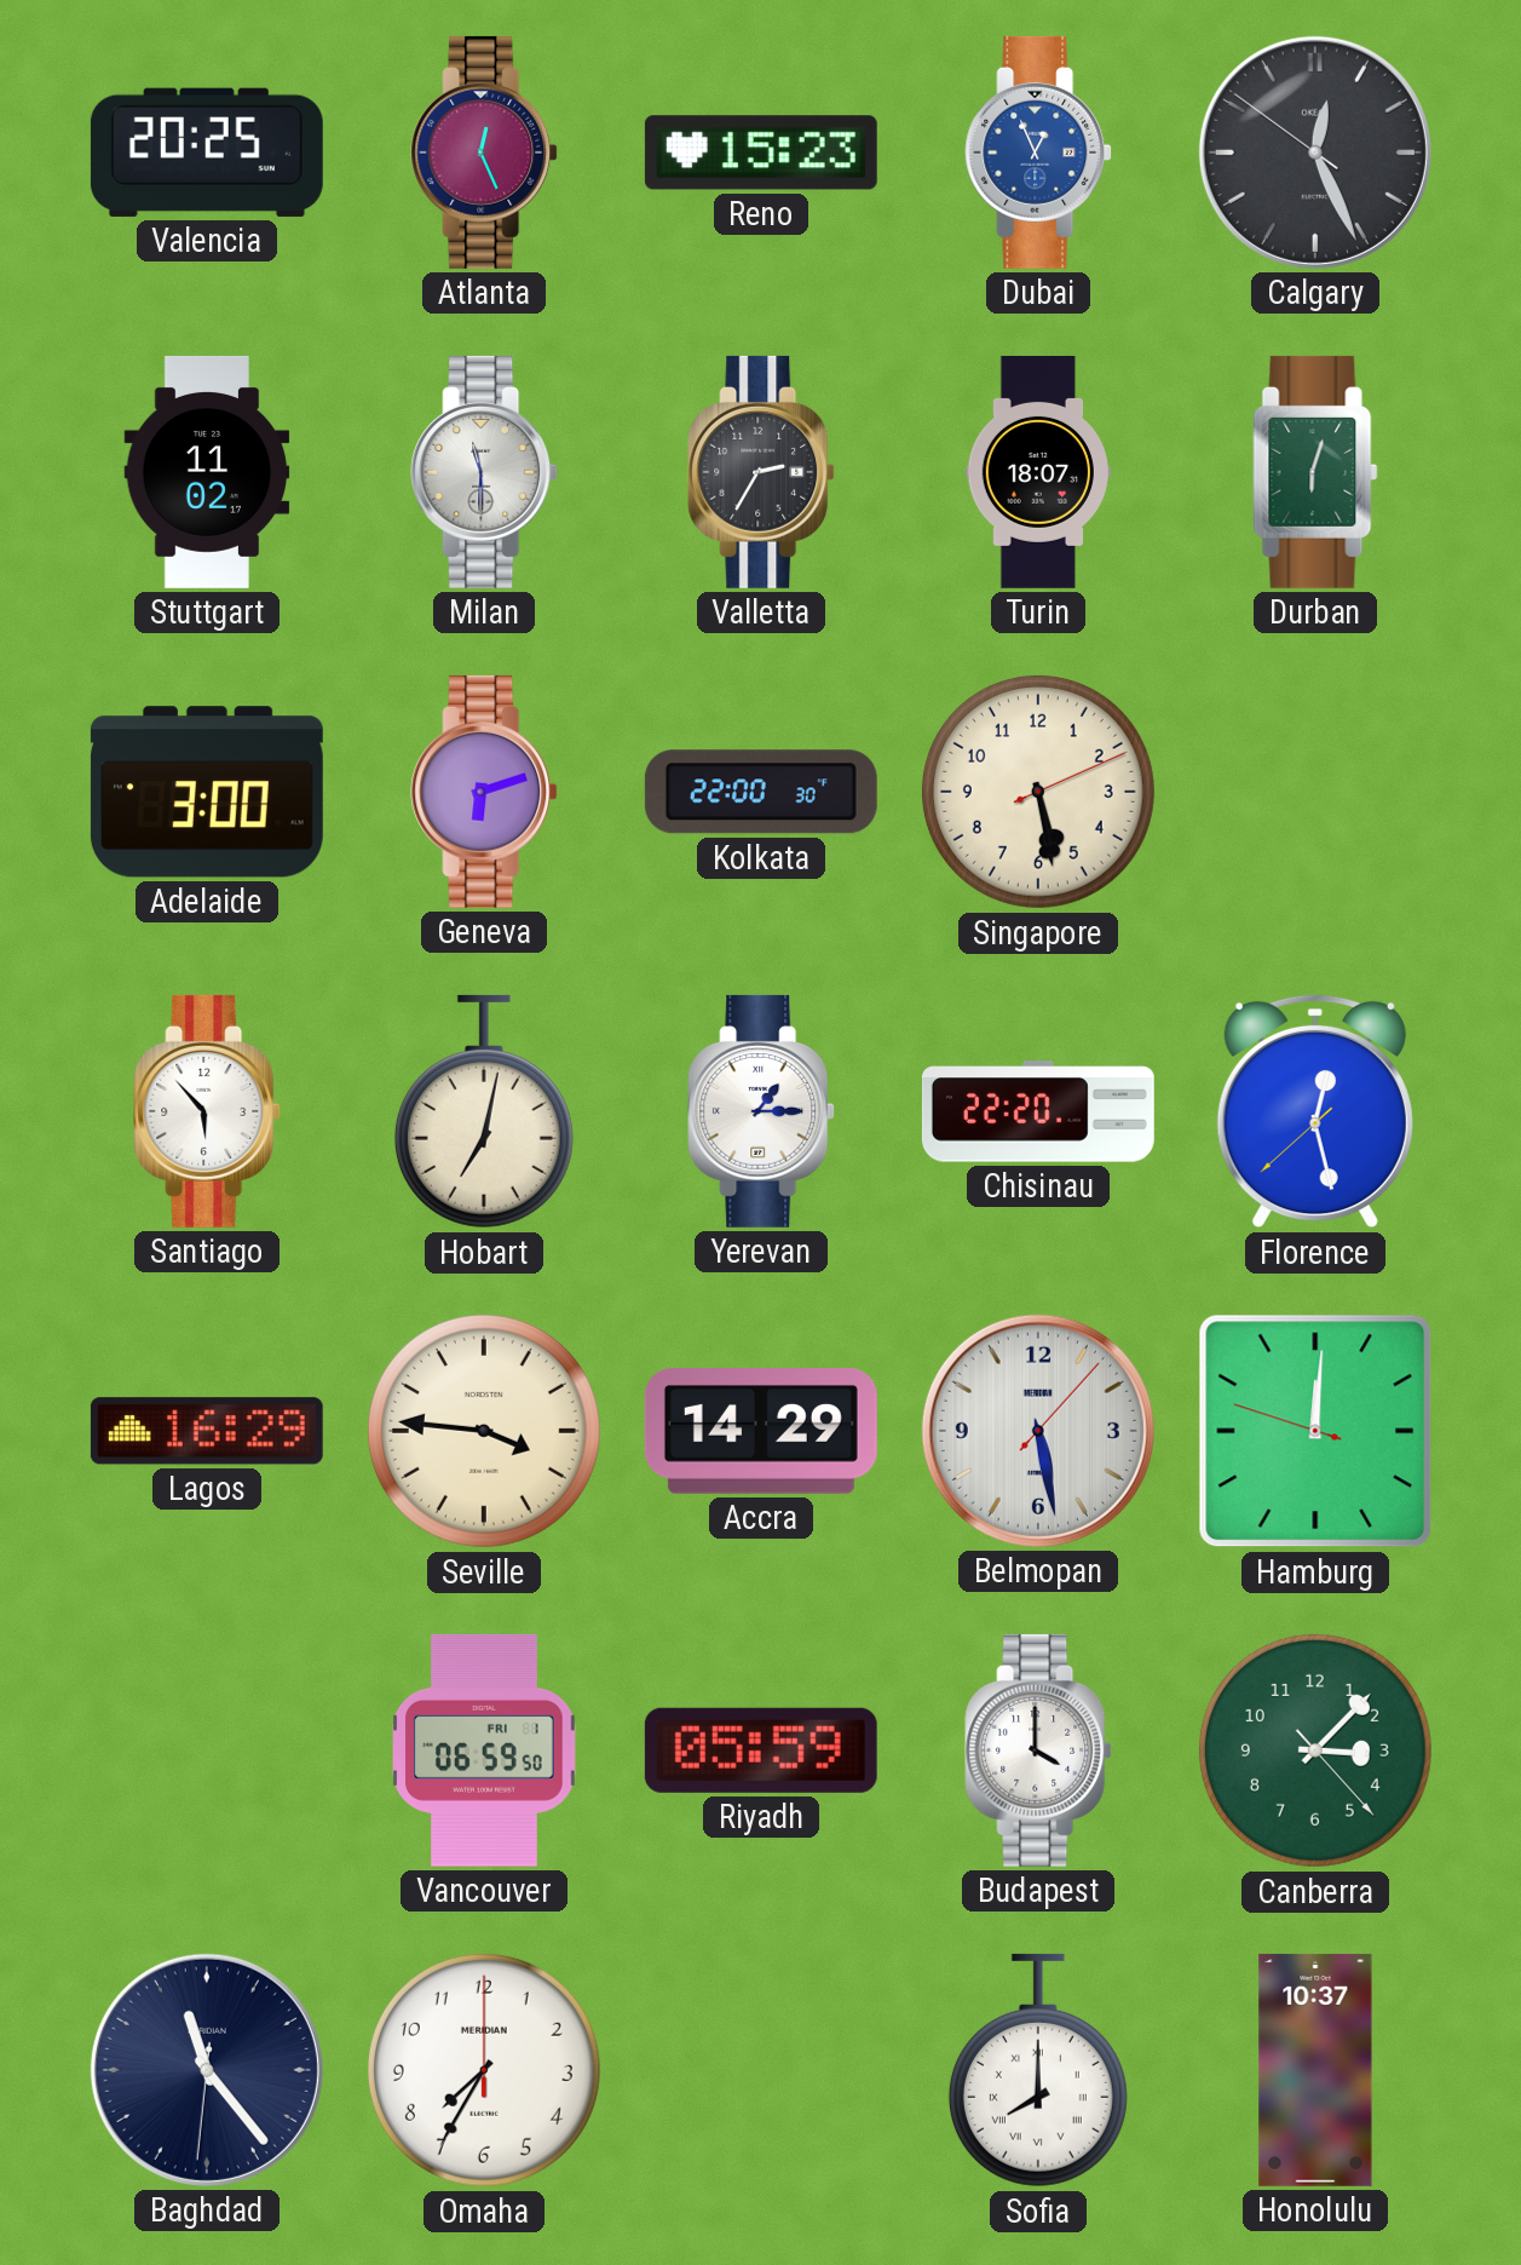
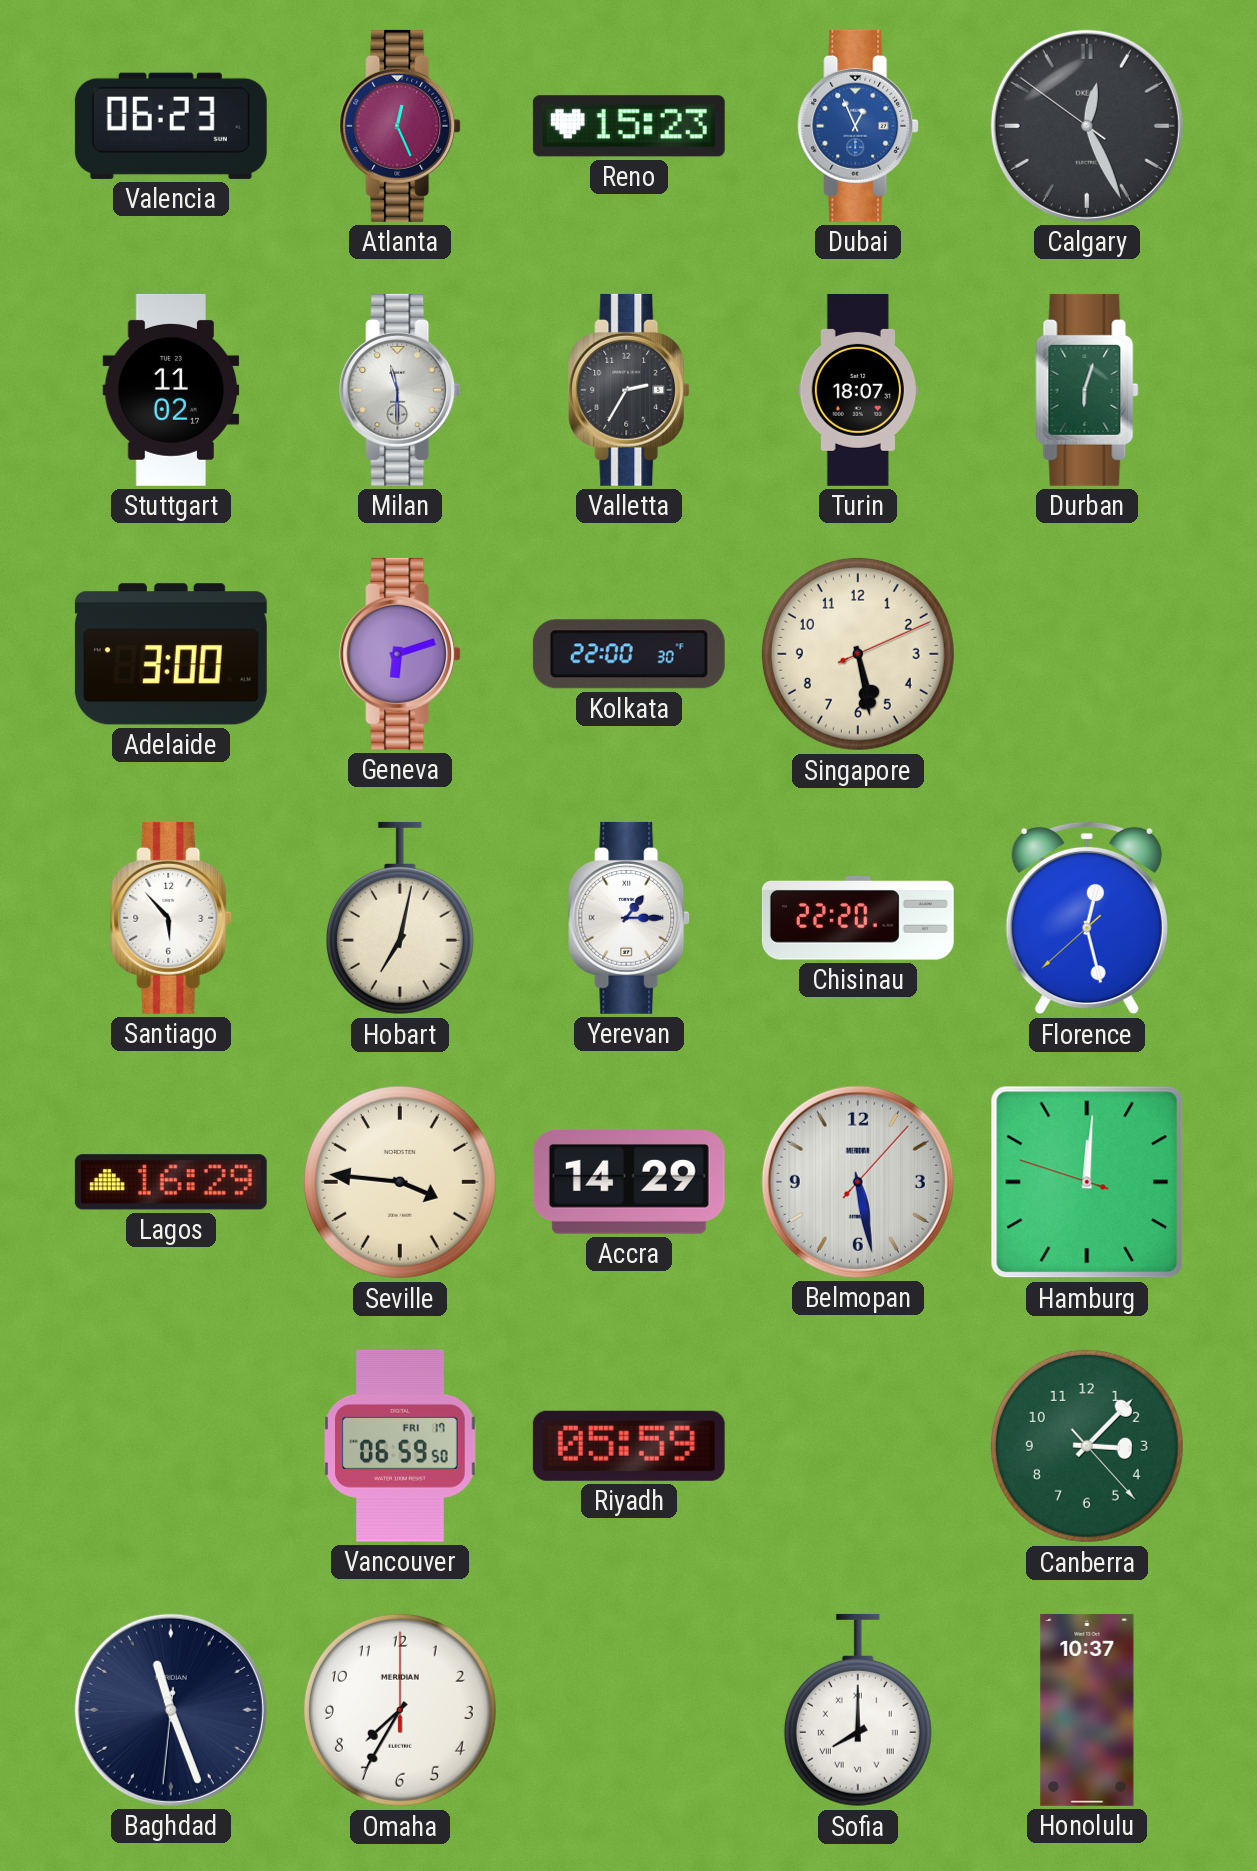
Valencia: 20:25 -> 06:23
Vancouver date: FRI 1 -> FRI 17
Budapest: 4:00 -> none
Baghdad: 11:23 -> 11:26
